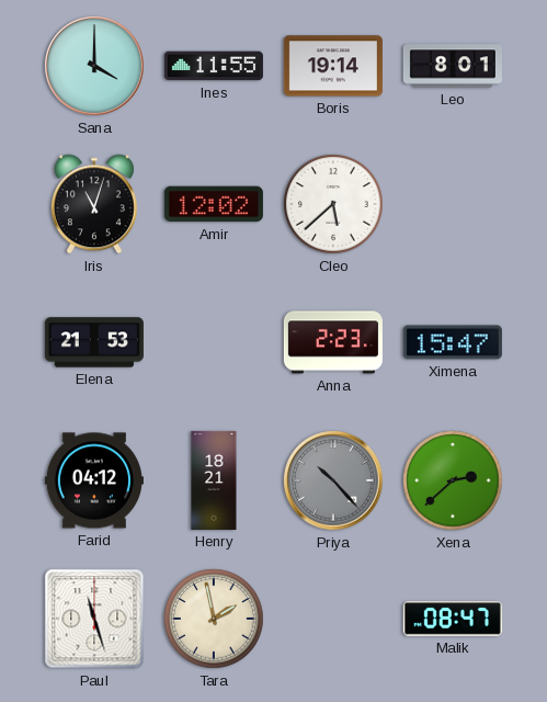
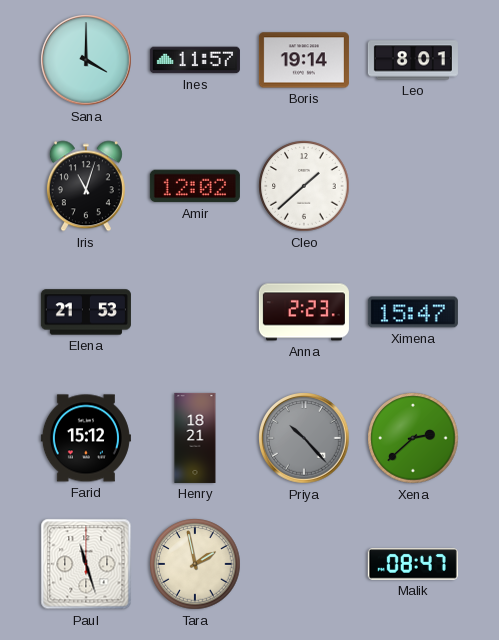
Ines: 11:55 -> 11:57
Cleo: 5:38 -> 1:38
Farid: 04:12 -> 15:12
